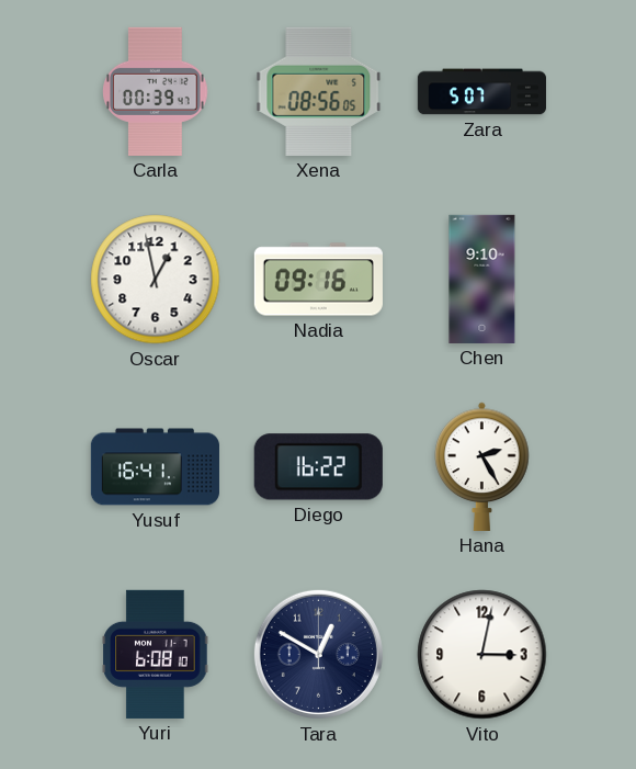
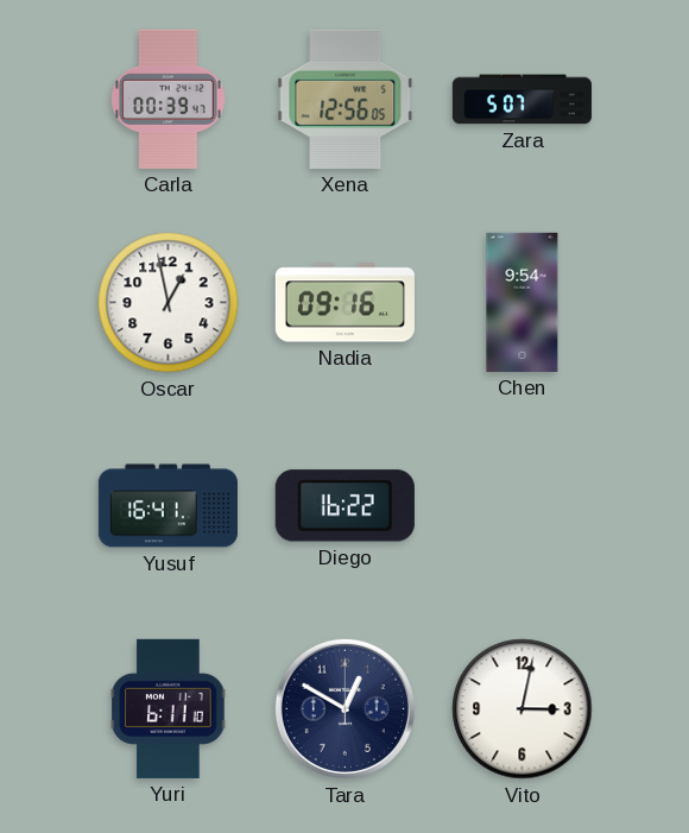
Xena: 08:56 -> 12:56
Chen: 9:10 -> 9:54
Hana: 2:25 -> none
Yuri: 6:08 -> 6:11
